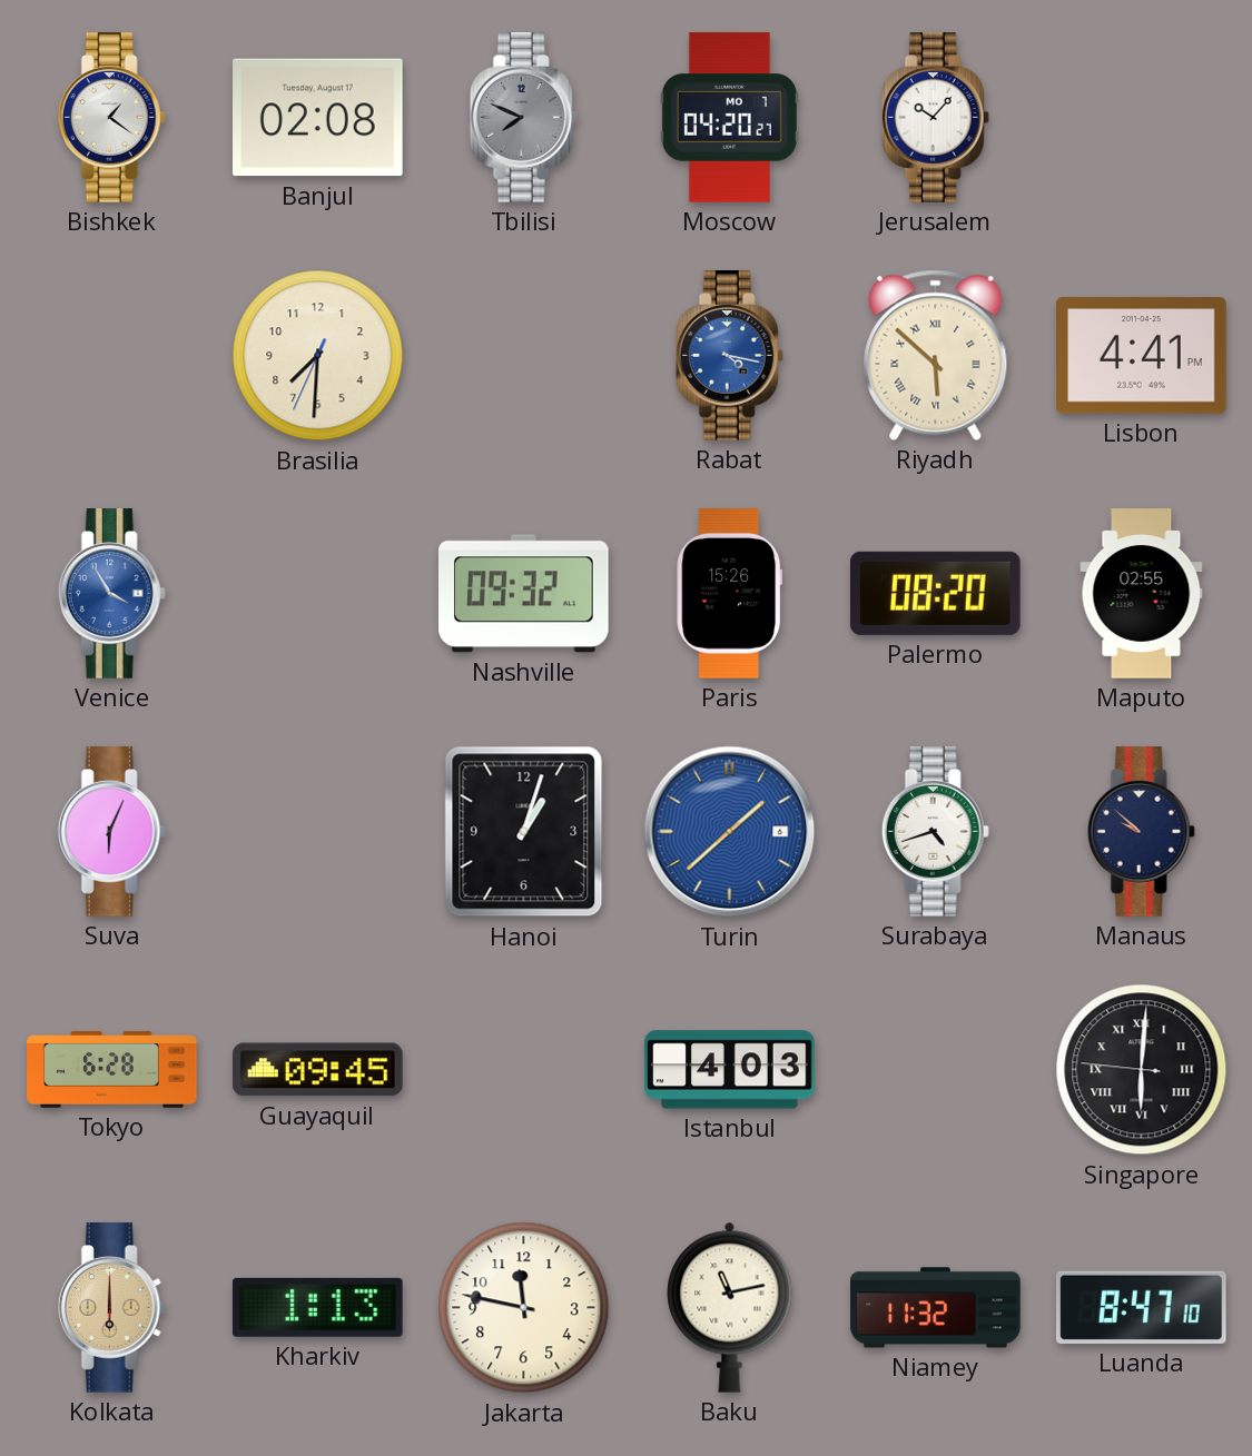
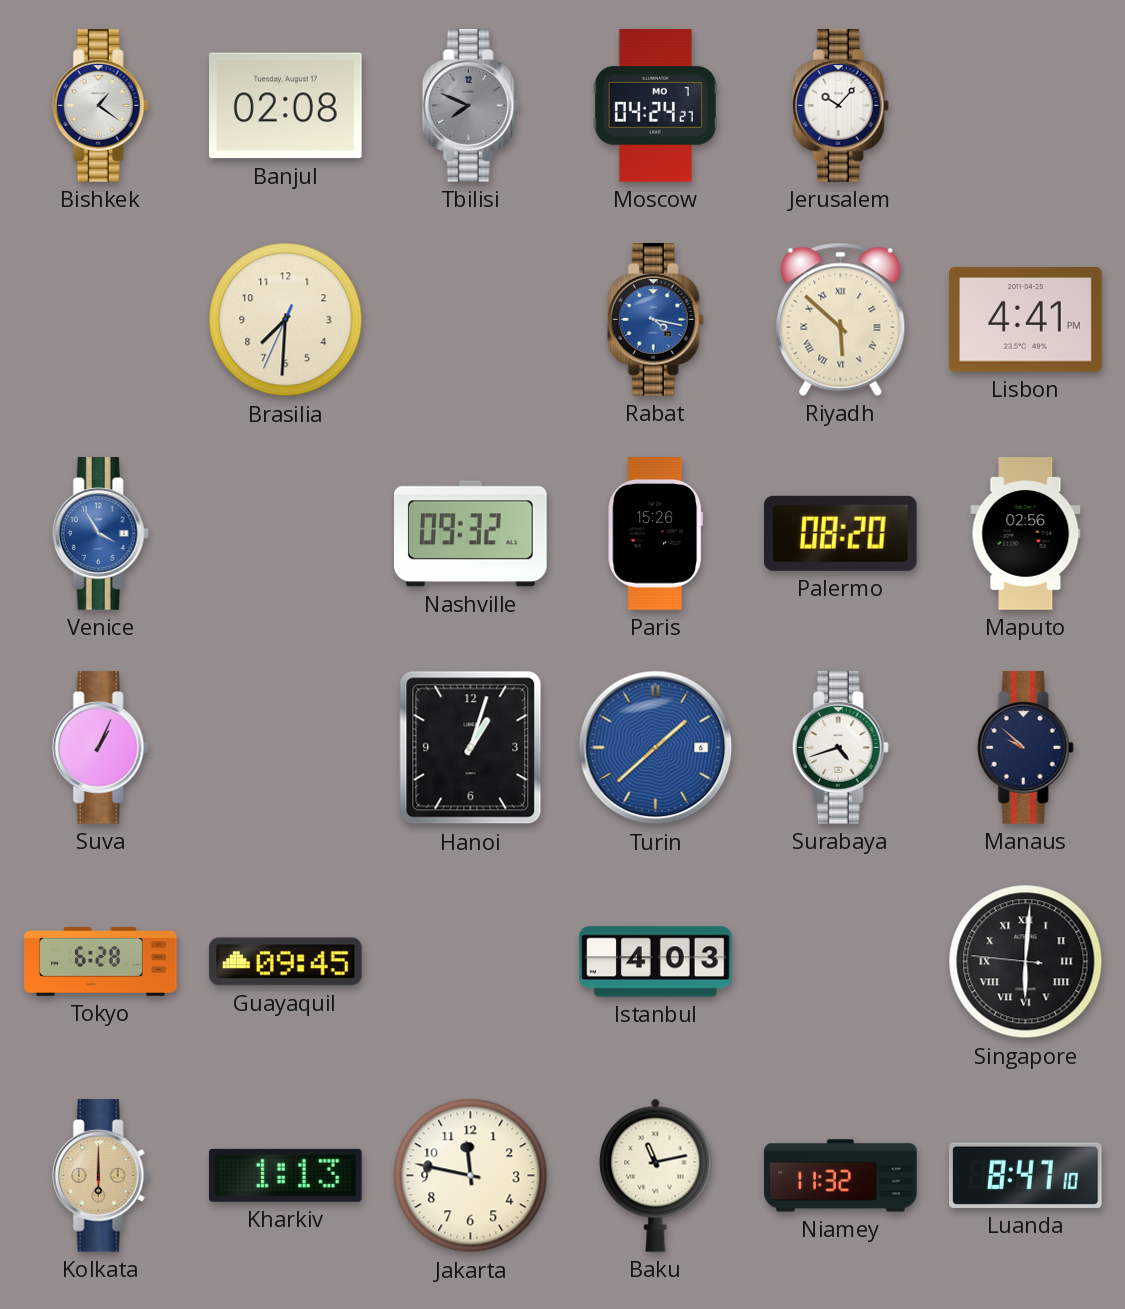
Moscow: 04:20 -> 04:24
Maputo: 02:55 -> 02:56
Suva: 6:04 -> 1:04
